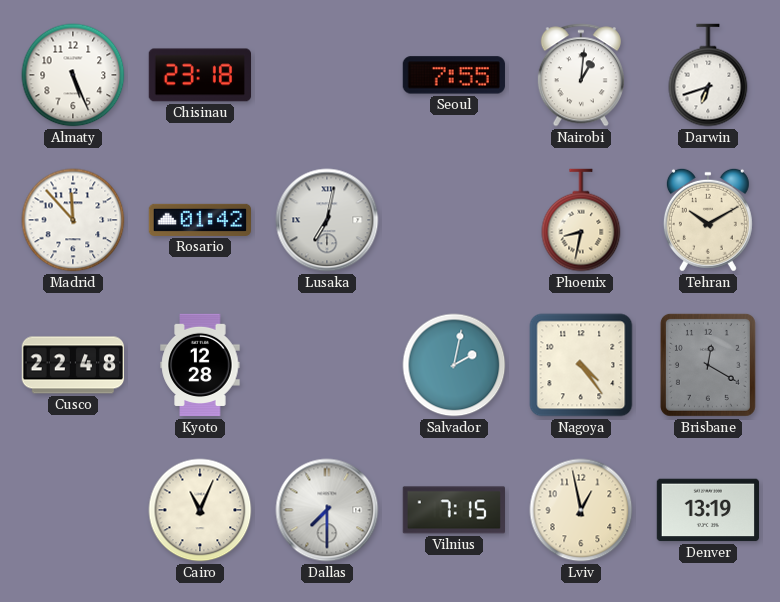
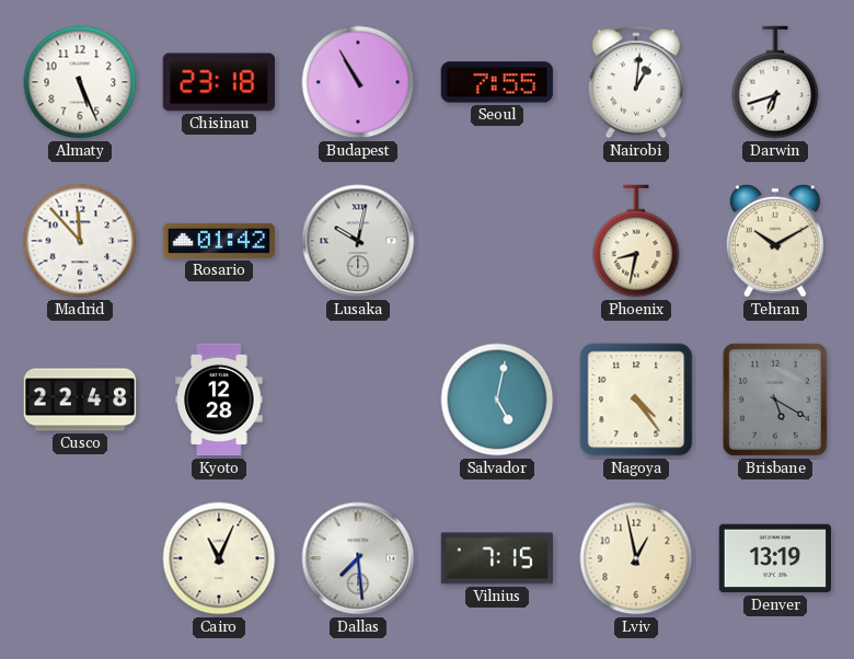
Budapest: none -> 10:55
Lusaka: 7:02 -> 10:02
Salvador: 2:02 -> 5:02
Brisbane: 12:20 -> 5:20
Dallas: 7:30 -> 7:29
